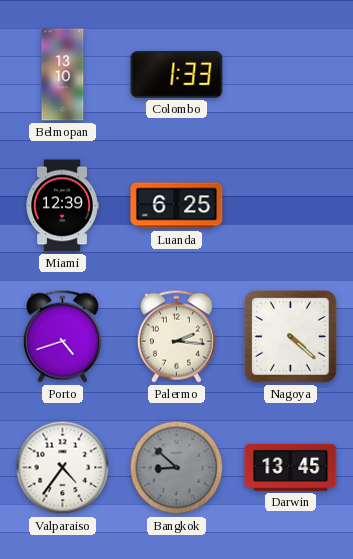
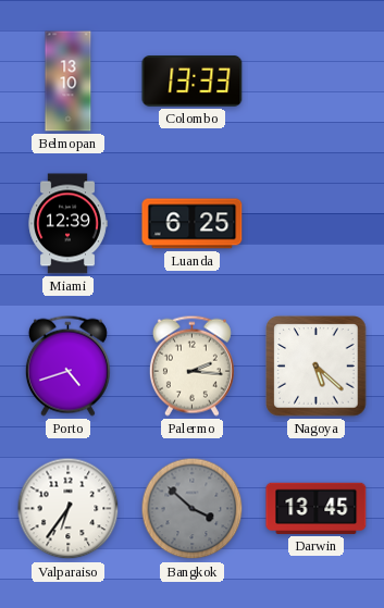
Colombo: 1:33 -> 13:33
Nagoya: 4:22 -> 5:22
Valparaiso: 4:36 -> 6:36
Bangkok: 8:52 -> 3:52
